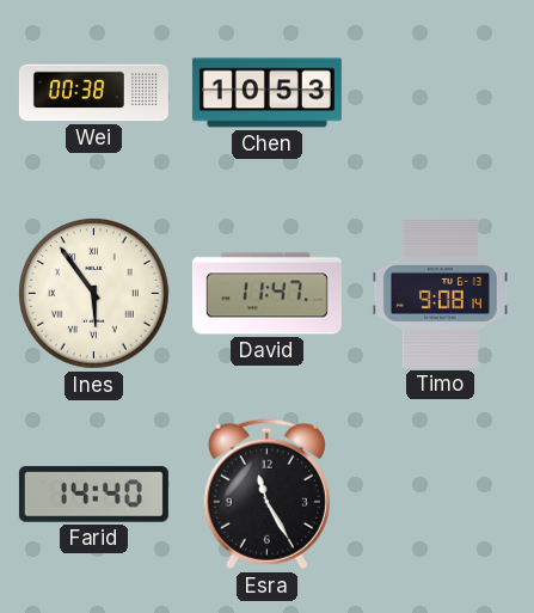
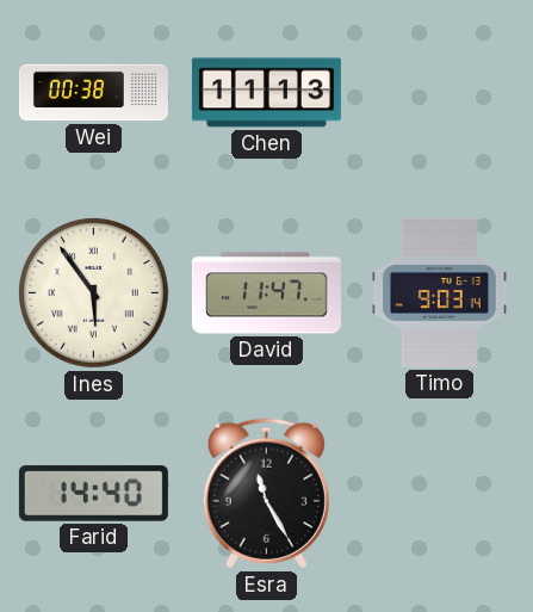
Chen: 10:53 -> 11:13
Timo: 9:08 -> 9:03
